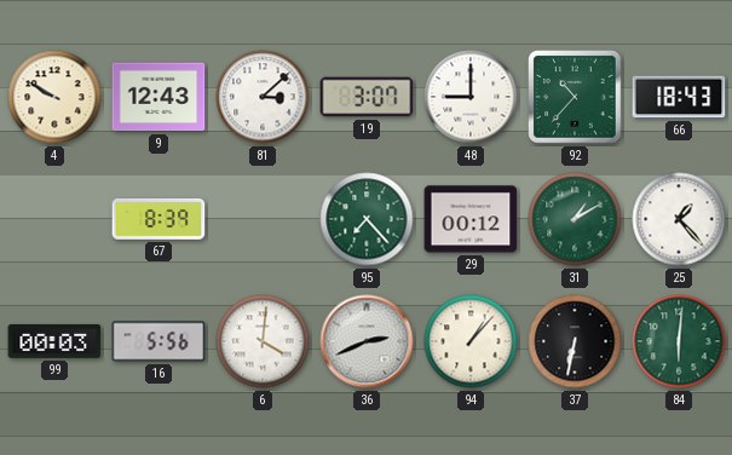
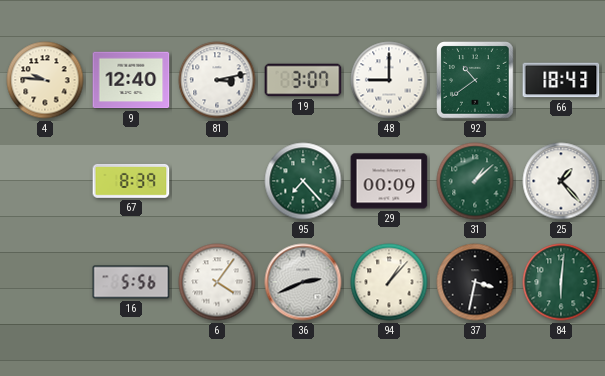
4: 9:50 -> 9:46
9: 12:43 -> 12:40
81: 3:08 -> 3:13
92: 10:37 -> 10:39
29: 00:12 -> 00:09
31: 1:10 -> 1:08
99: 00:03 -> none
6: 4:01 -> 4:06
37: 6:32 -> 3:32
